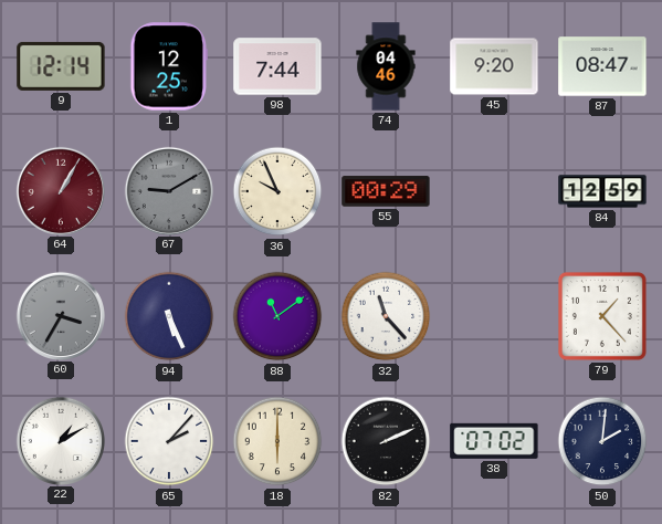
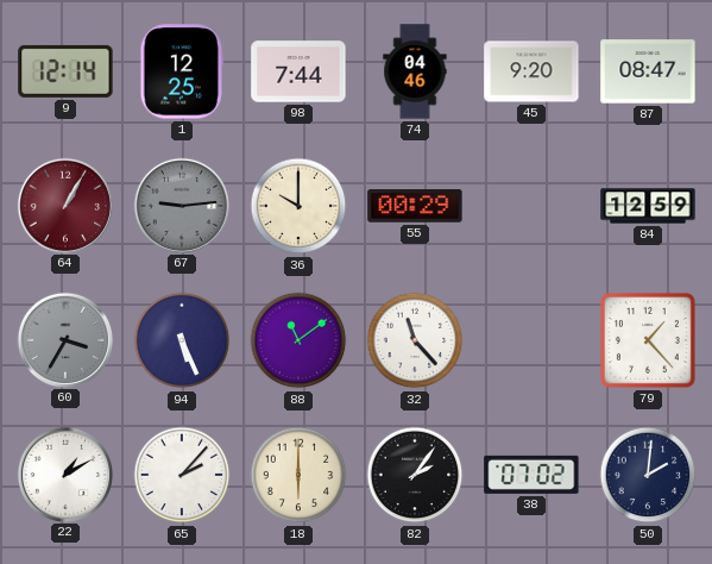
67: 9:10 -> 9:14
36: 9:56 -> 10:00
82: 2:11 -> 2:06
